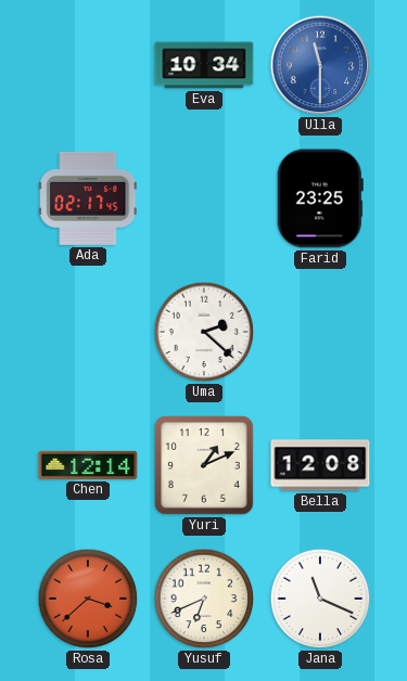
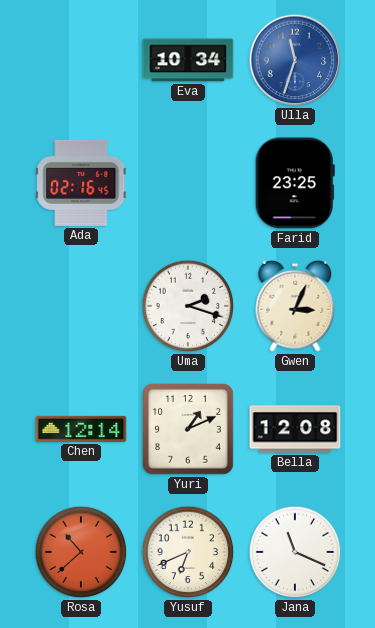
Ulla: 11:30 -> 11:33
Ada: 02:17 -> 02:16
Uma: 2:22 -> 2:18
Gwen: none -> 3:04
Rosa: 3:38 -> 10:38
